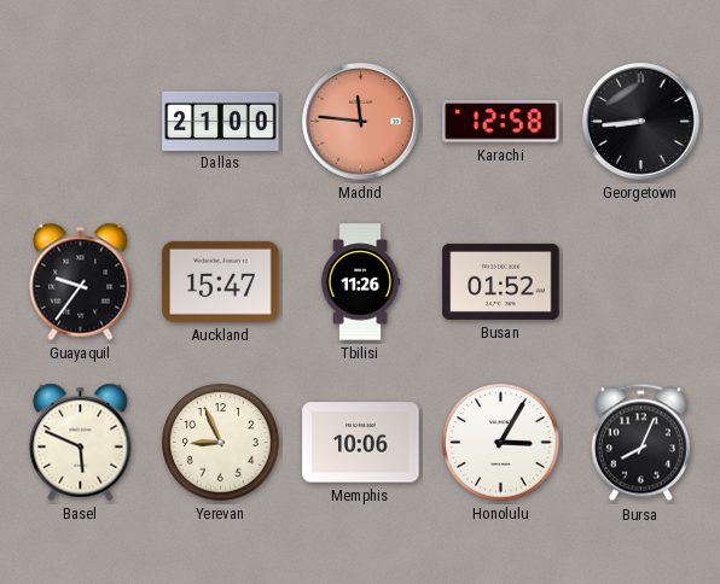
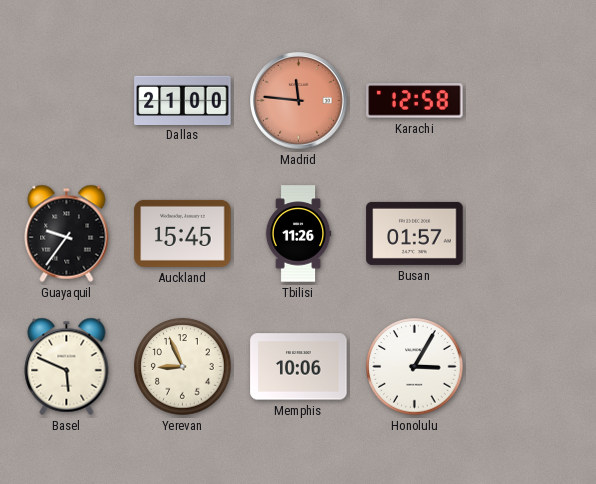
Georgetown: 8:44 -> none
Auckland: 15:47 -> 15:45
Busan: 01:52 -> 01:57
Bursa: 8:04 -> none
